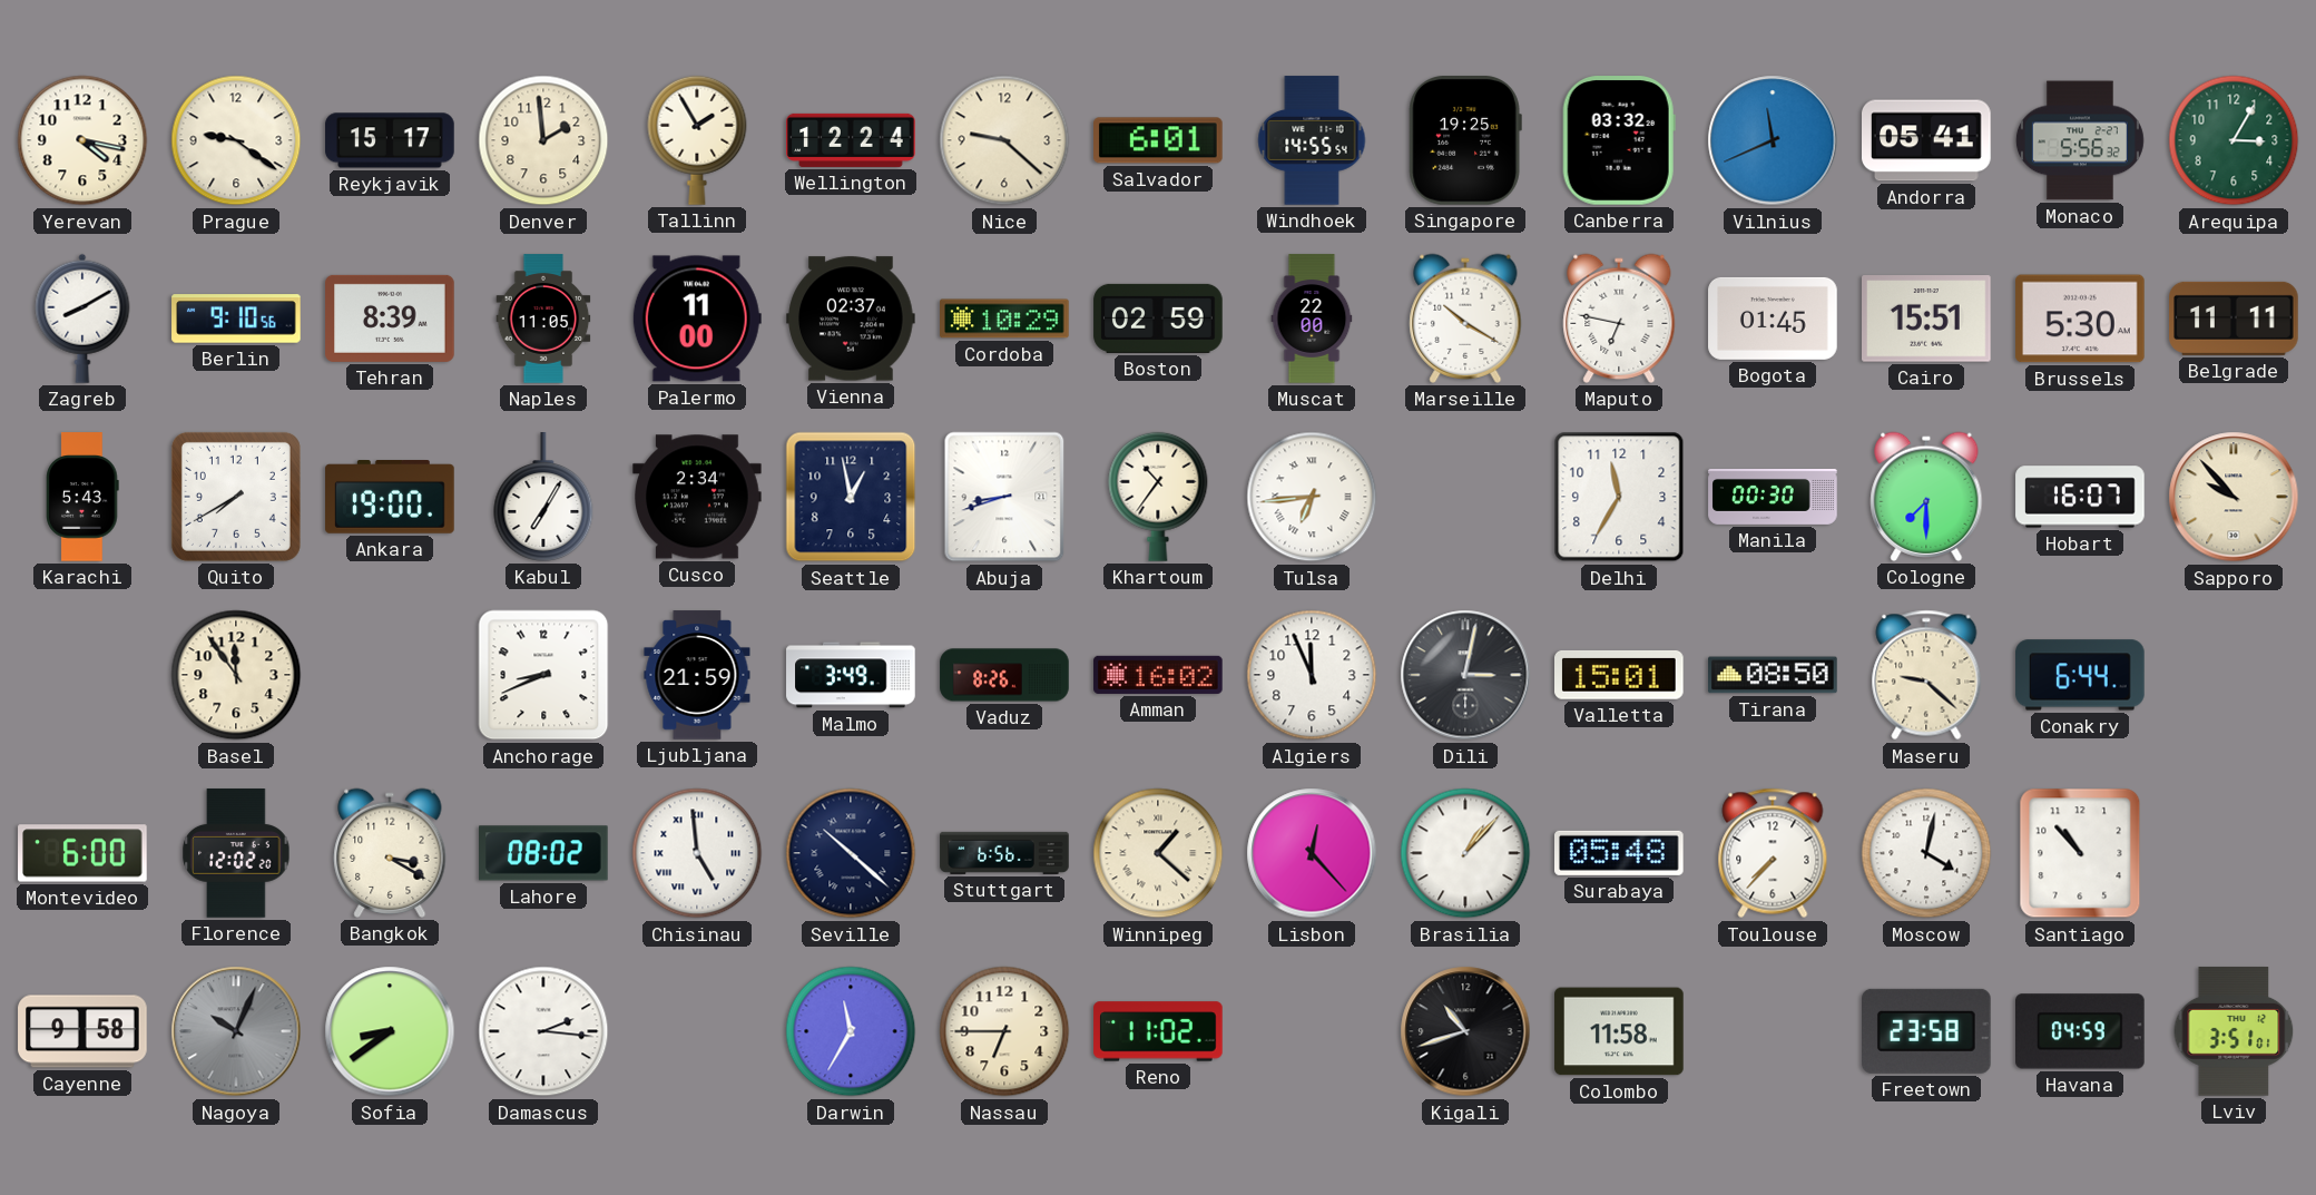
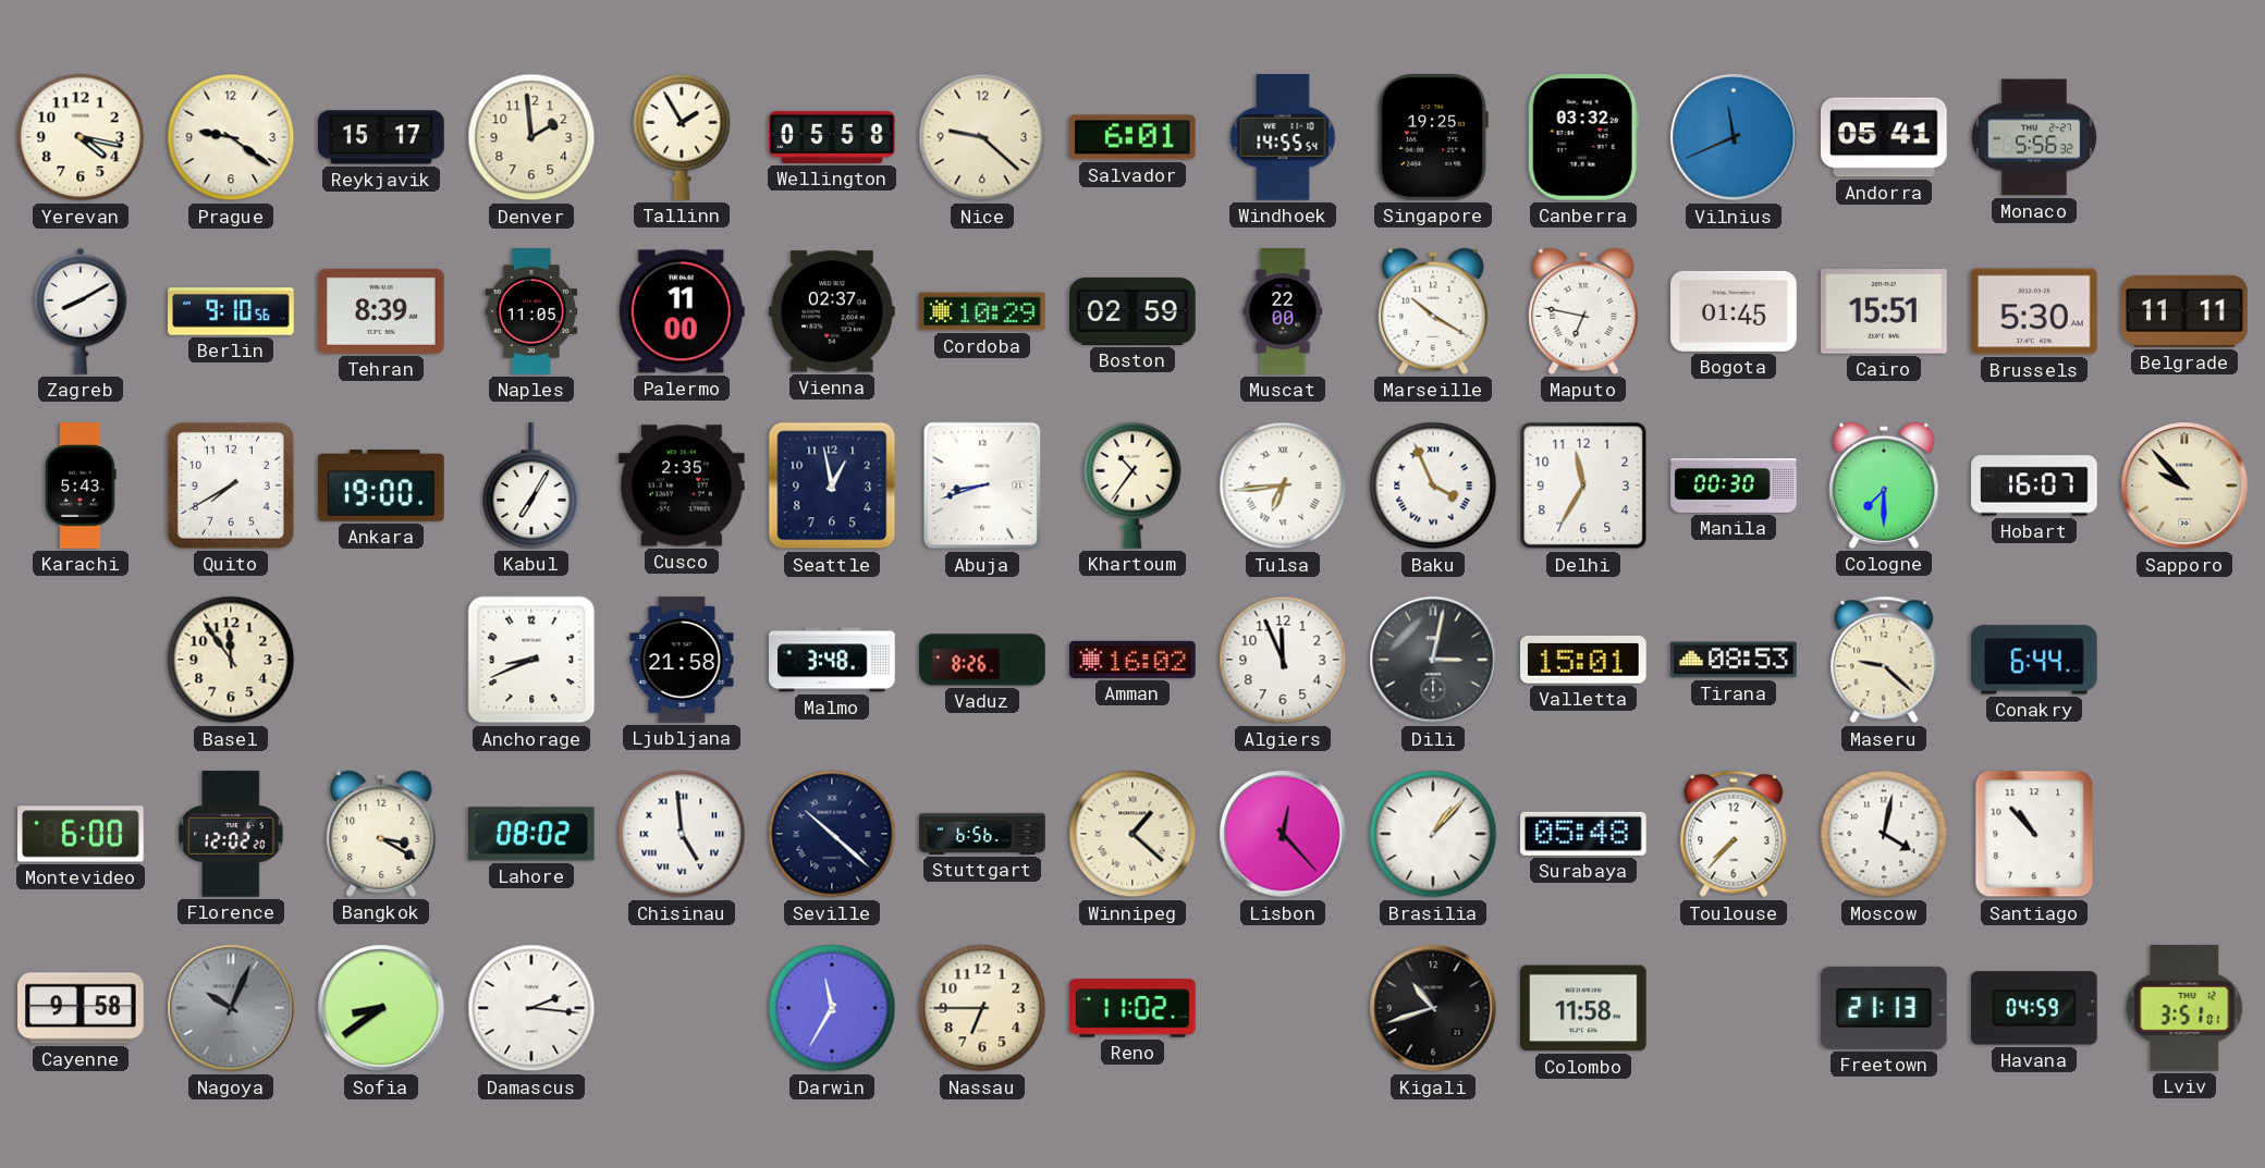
Wellington: 12:24 -> 05:58
Arequipa: 3:05 -> none
Cusco: 2:34 -> 2:35
Baku: none -> 3:56
Ljubljana: 21:59 -> 21:58
Malmo: 3:49 -> 3:48
Tirana: 08:50 -> 08:53
Freetown: 23:58 -> 21:13
